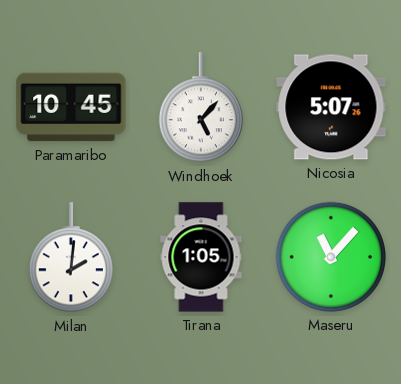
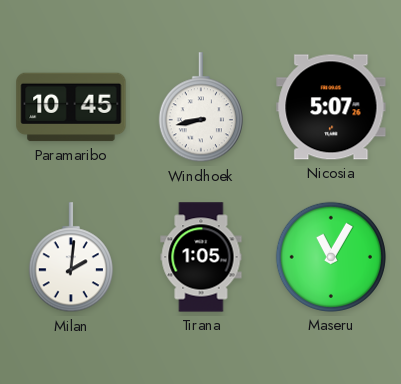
Windhoek: 5:07 -> 8:43
Maseru: 11:07 -> 11:05
